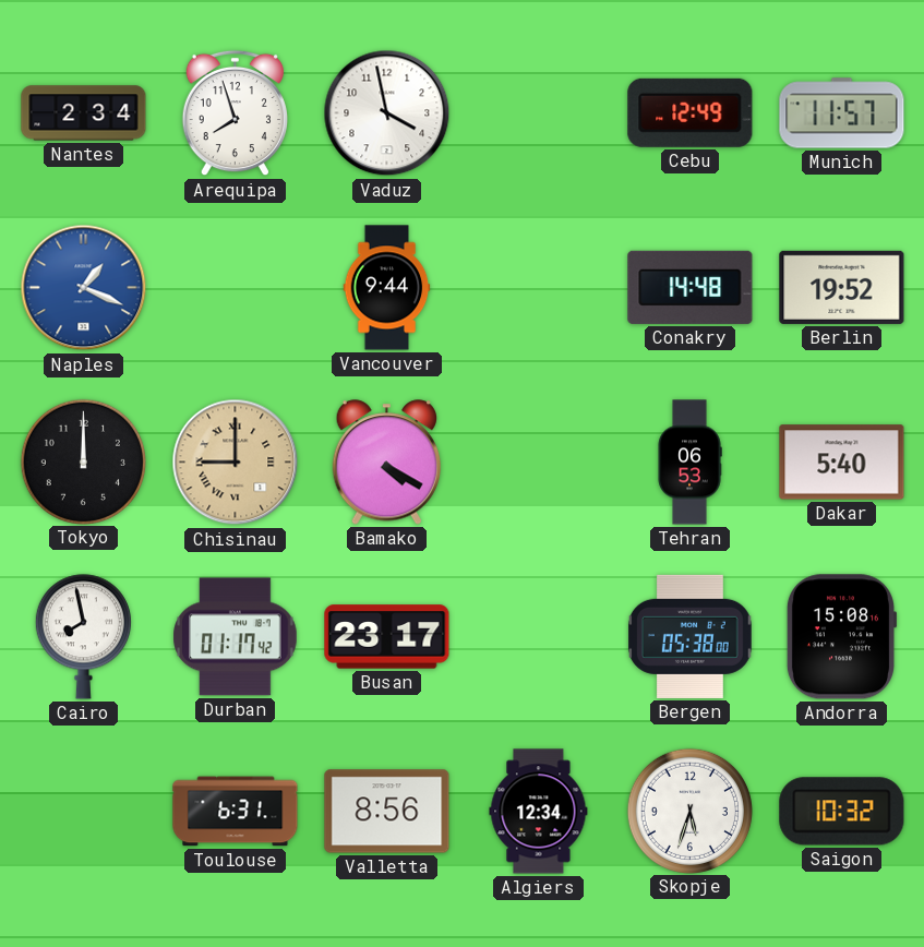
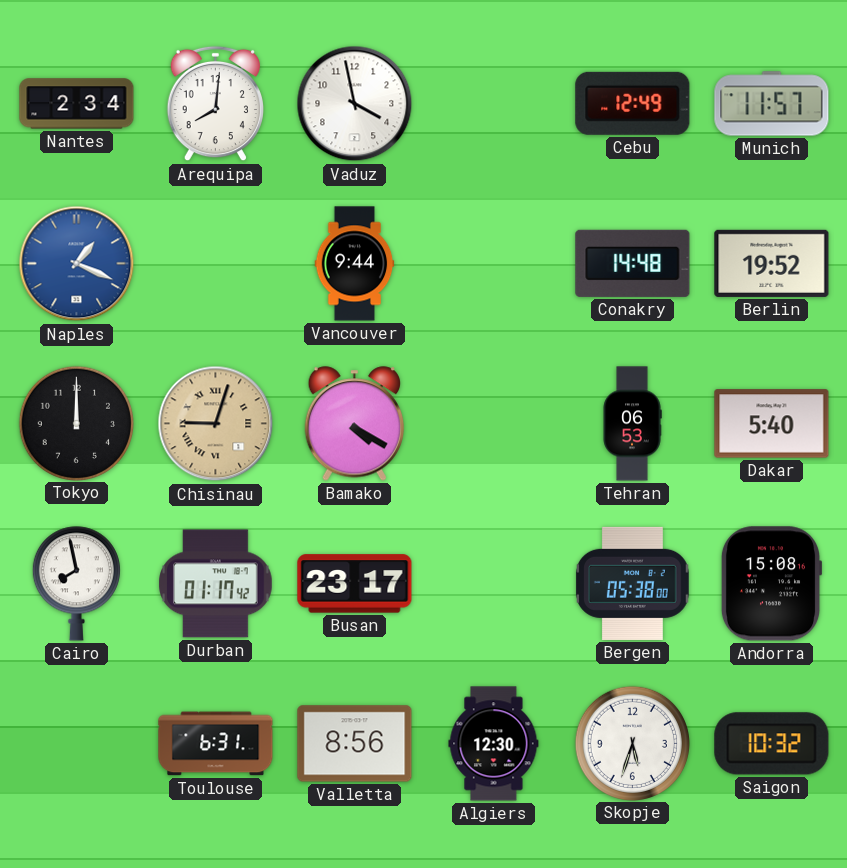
Arequipa: 7:57 -> 8:01
Chisinau: 9:00 -> 9:03
Algiers: 12:34 -> 12:30
